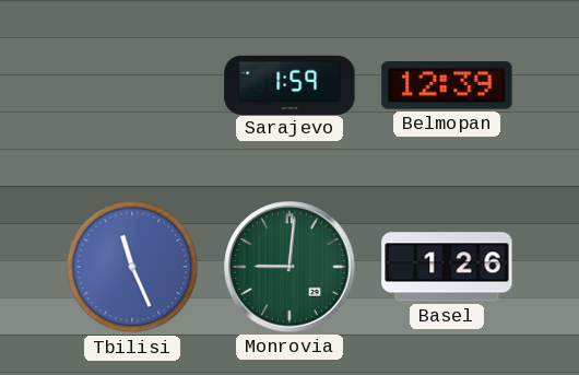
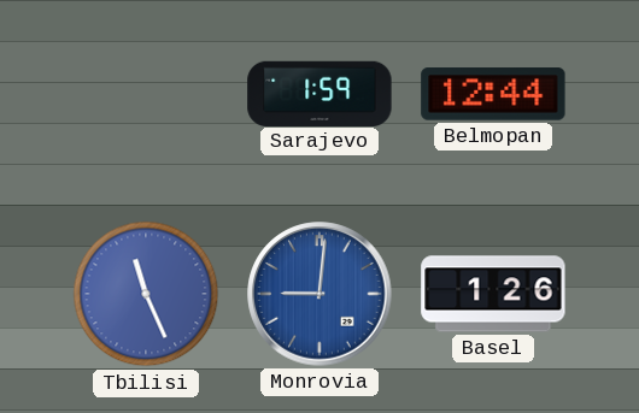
Belmopan: 12:39 -> 12:44
Monrovia dial: green -> blue
